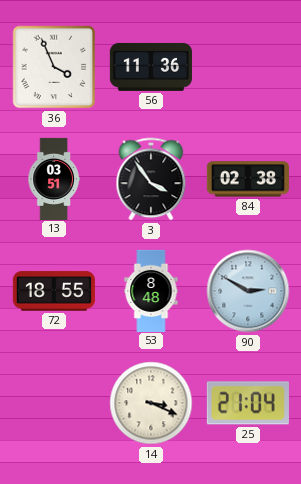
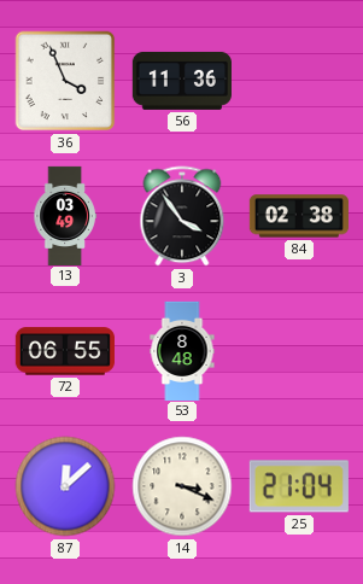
13: 03:51 -> 03:49
72: 18:55 -> 06:55
90: 2:50 -> none
87: none -> 12:08
